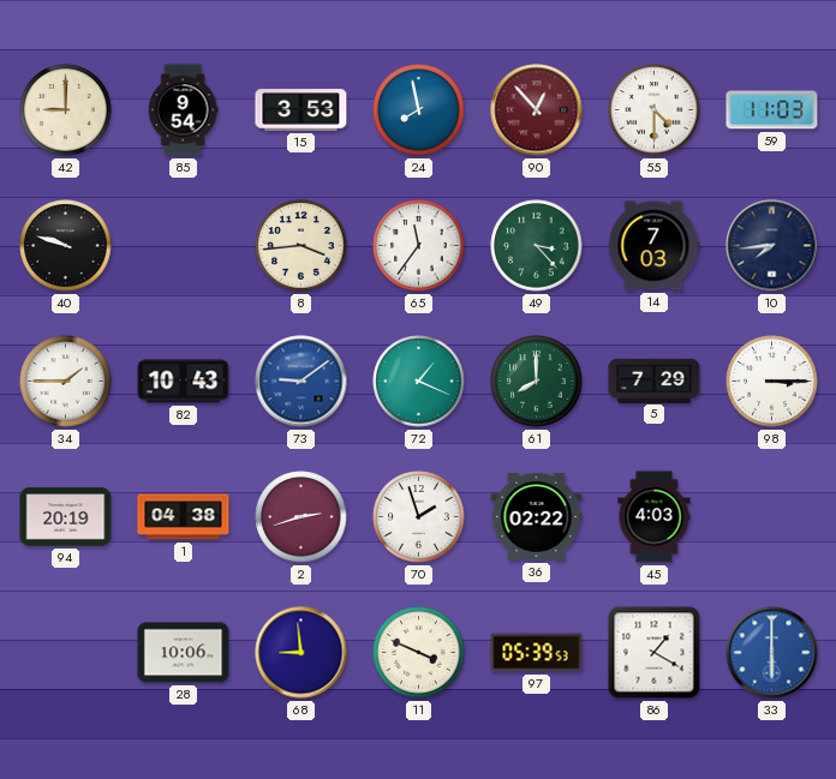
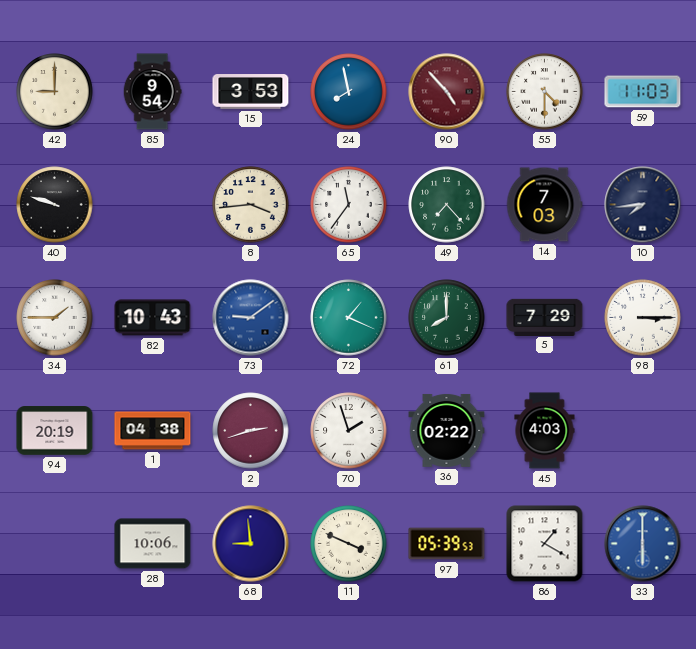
90: 12:53 -> 4:53
49: 3:23 -> 7:23
